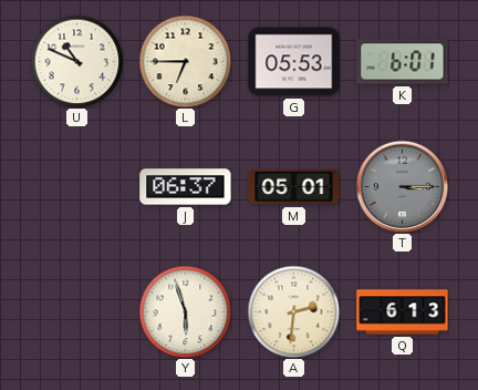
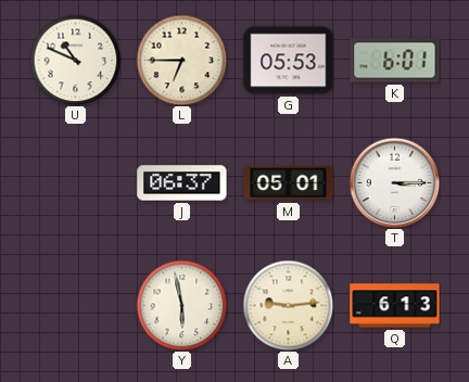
T dial: grey -> white
Y: 5:57 -> 5:58
A: 2:31 -> 9:14
